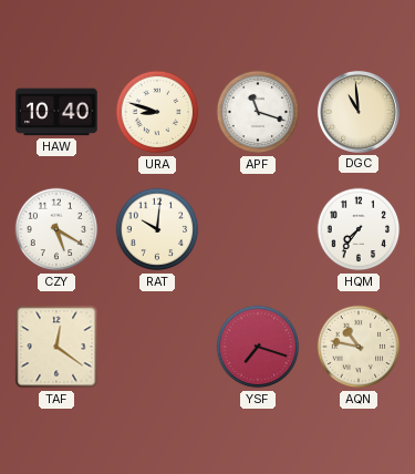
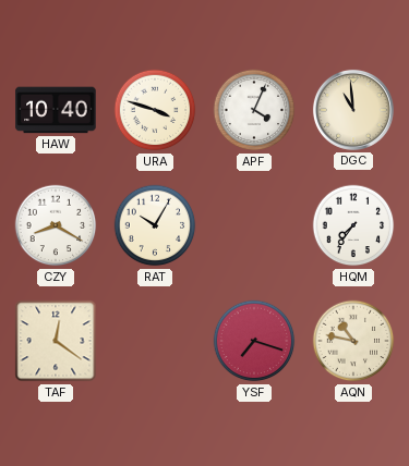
URA: 8:48 -> 3:48
APF: 11:18 -> 4:04
CZY: 5:20 -> 8:20
RAT: 10:01 -> 10:05
